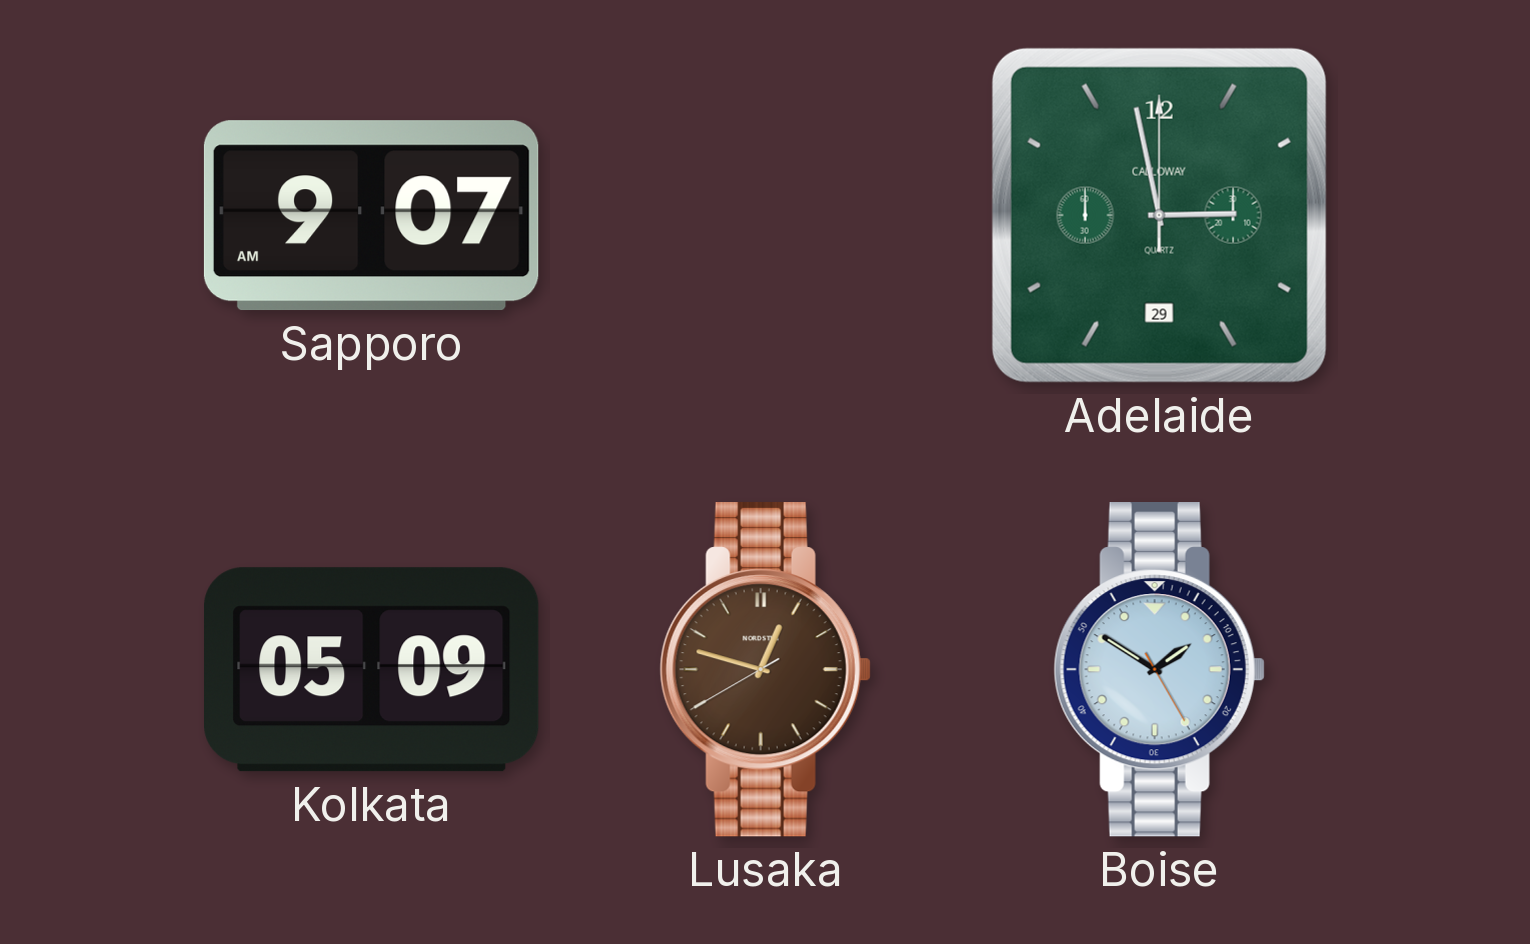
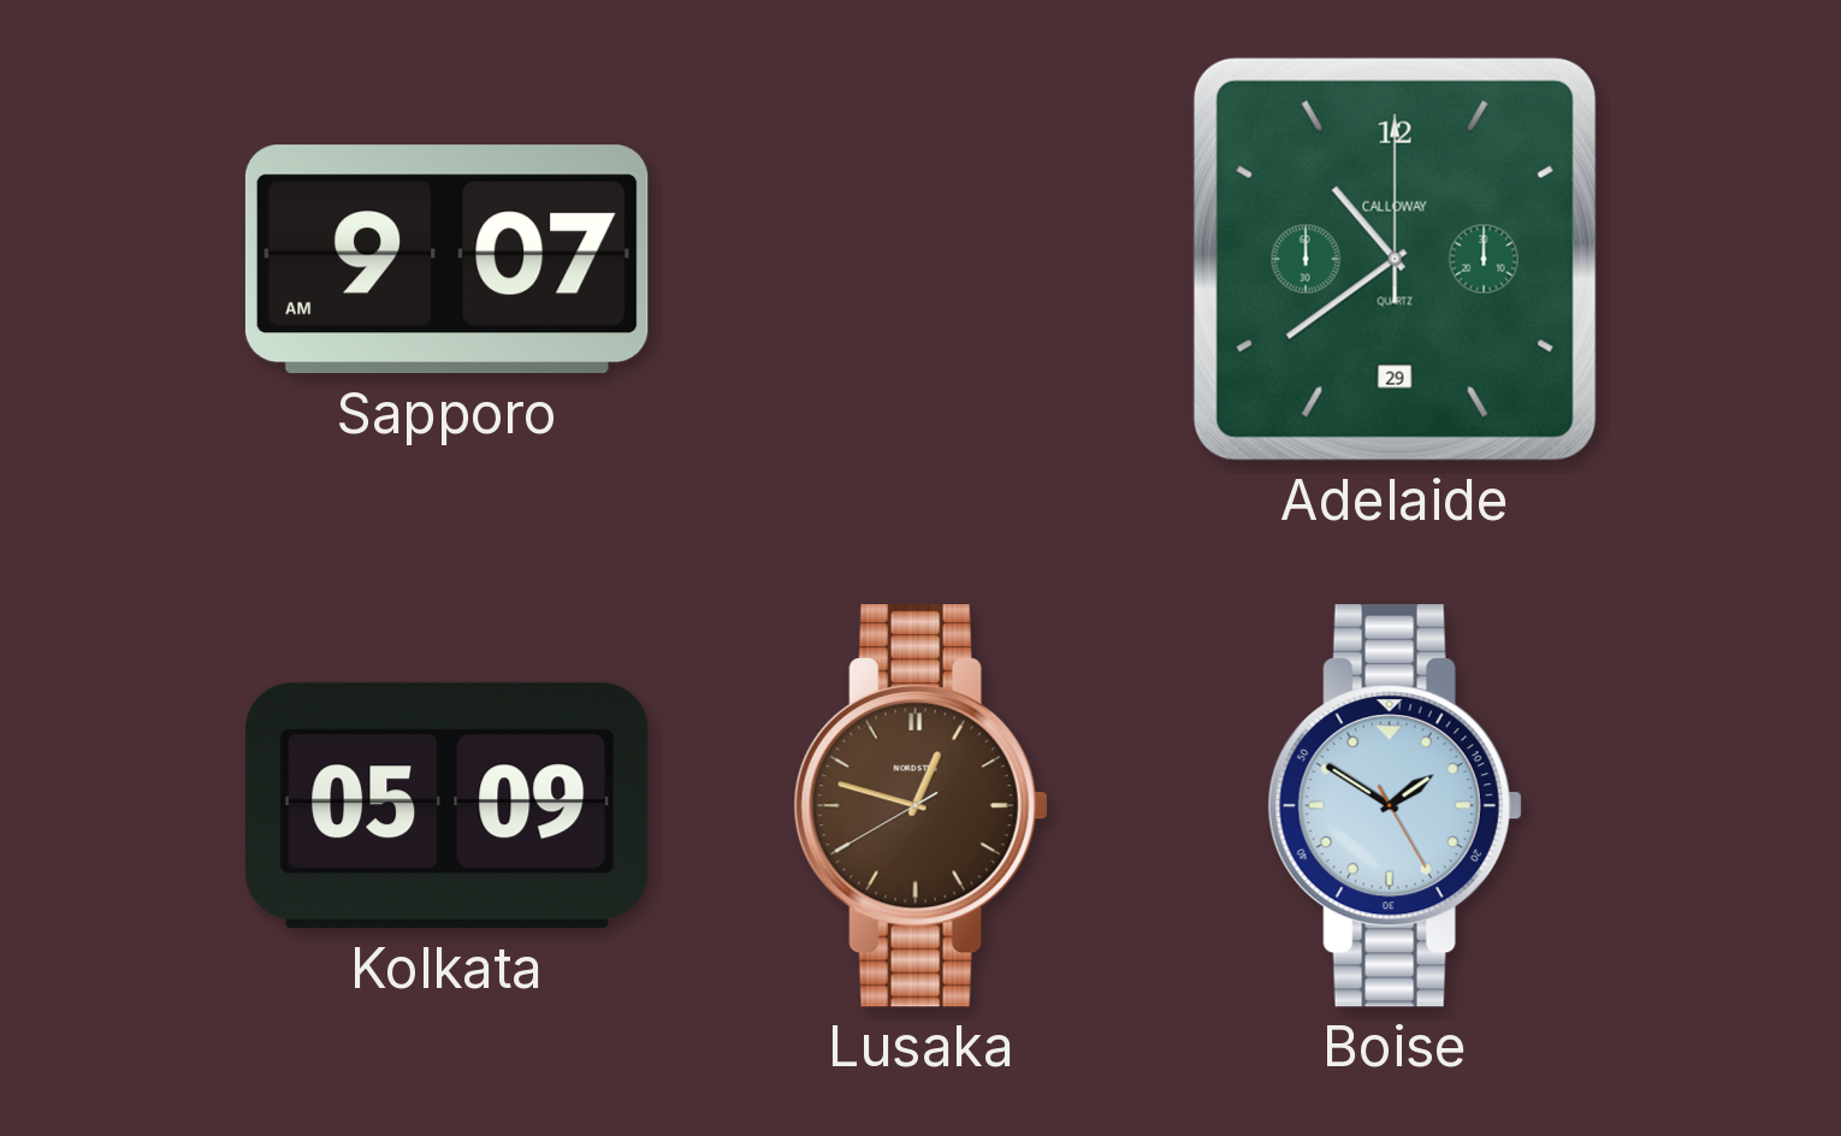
Adelaide: 2:58 -> 10:39
